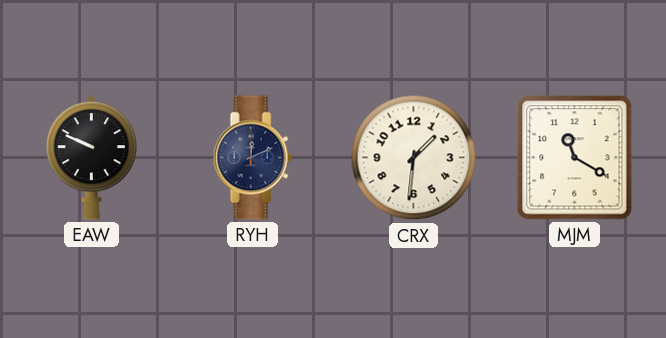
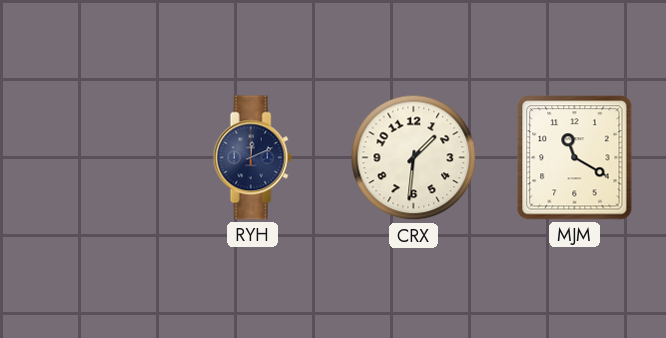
EAW: 9:49 -> none
